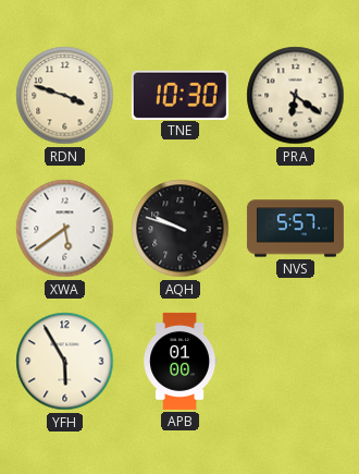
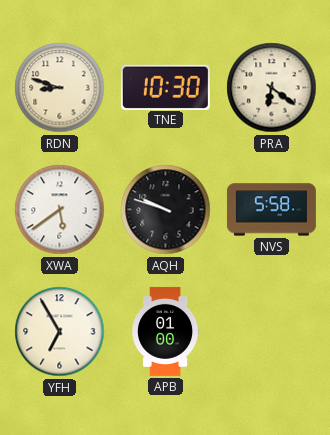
RDN: 3:48 -> 8:48
NVS: 5:57 -> 5:58
YFH: 5:55 -> 6:55
